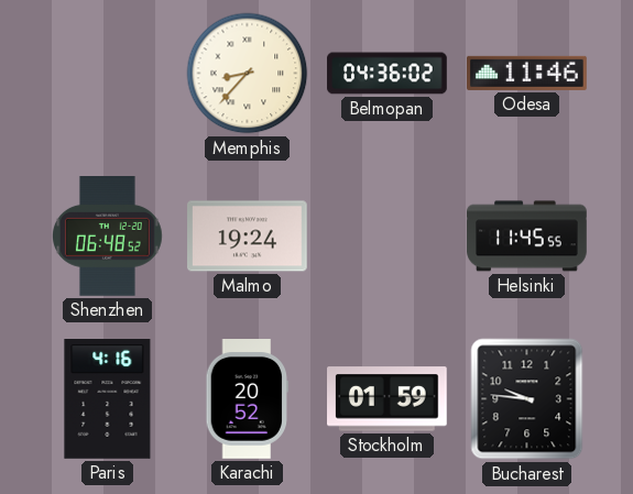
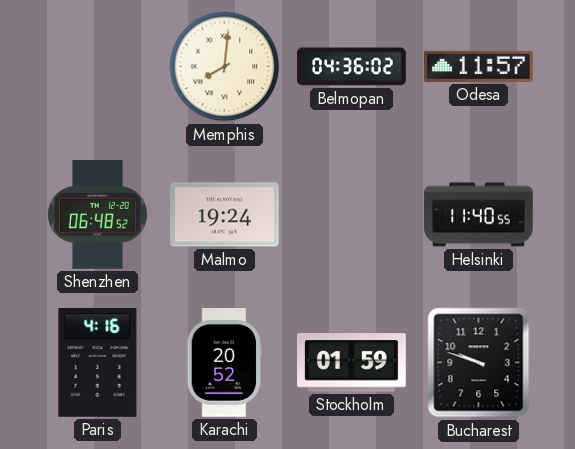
Memphis: 8:37 -> 8:01
Odesa: 11:46 -> 11:57
Helsinki: 11:45 -> 11:40
Bucharest: 9:46 -> 9:48
